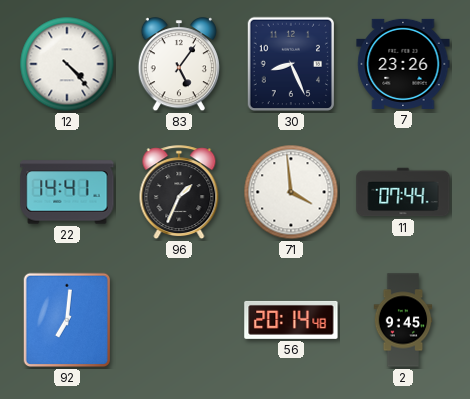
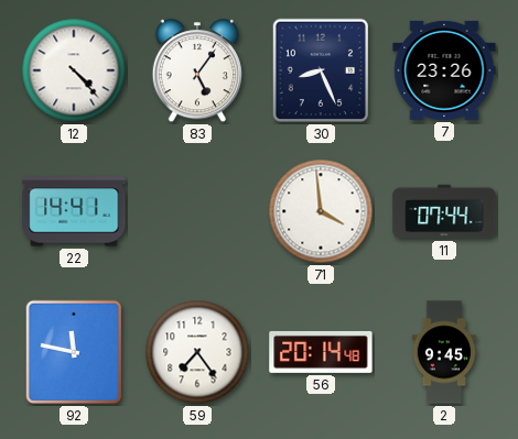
96: 1:34 -> none
92: 7:01 -> 11:47
59: none -> 7:24
